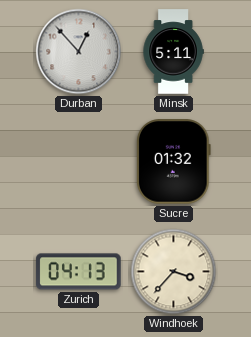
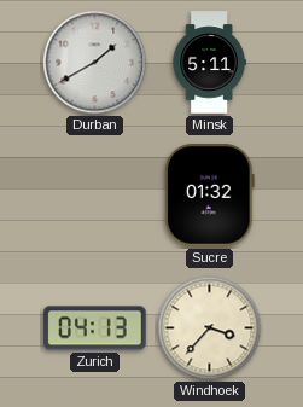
Durban: 12:53 -> 1:40
